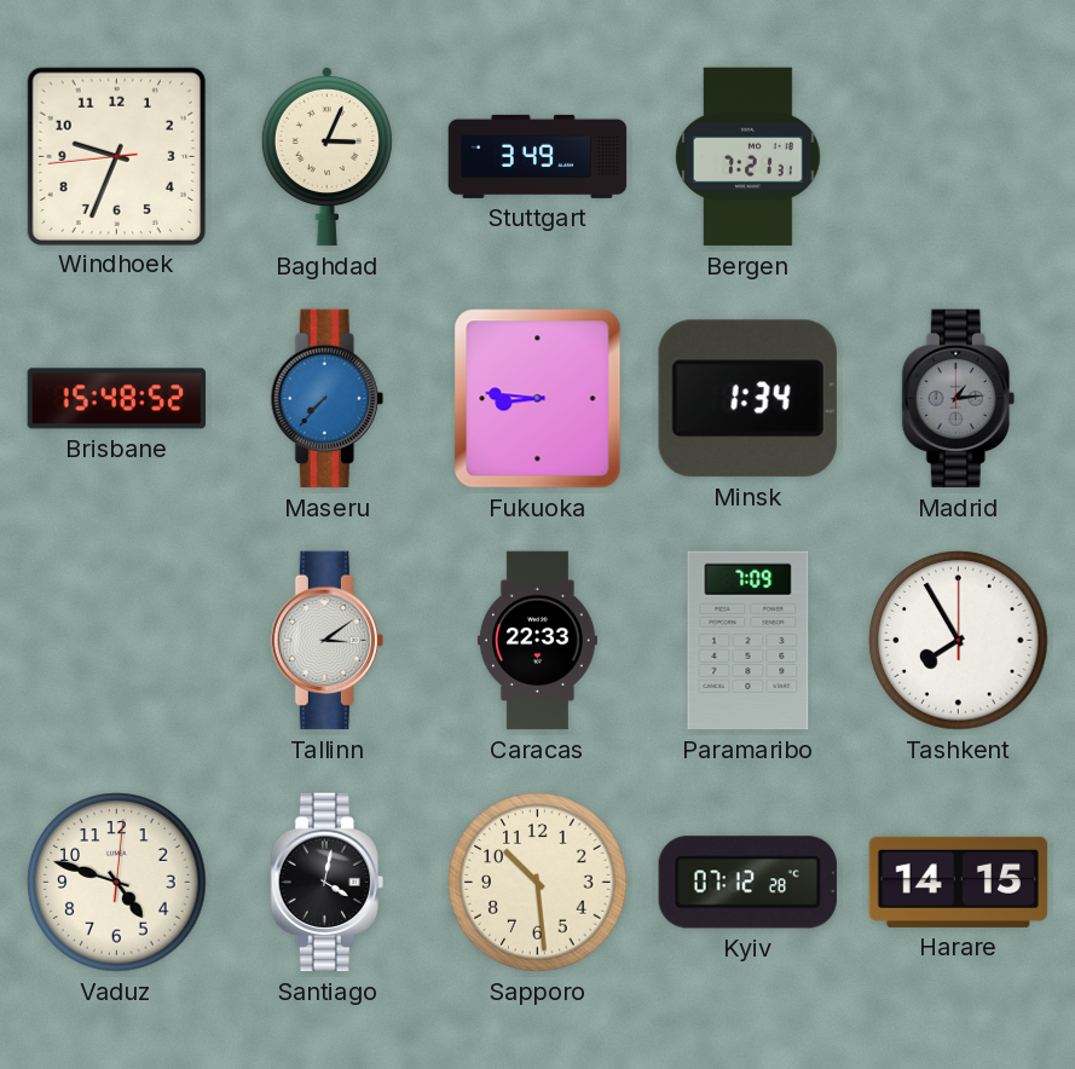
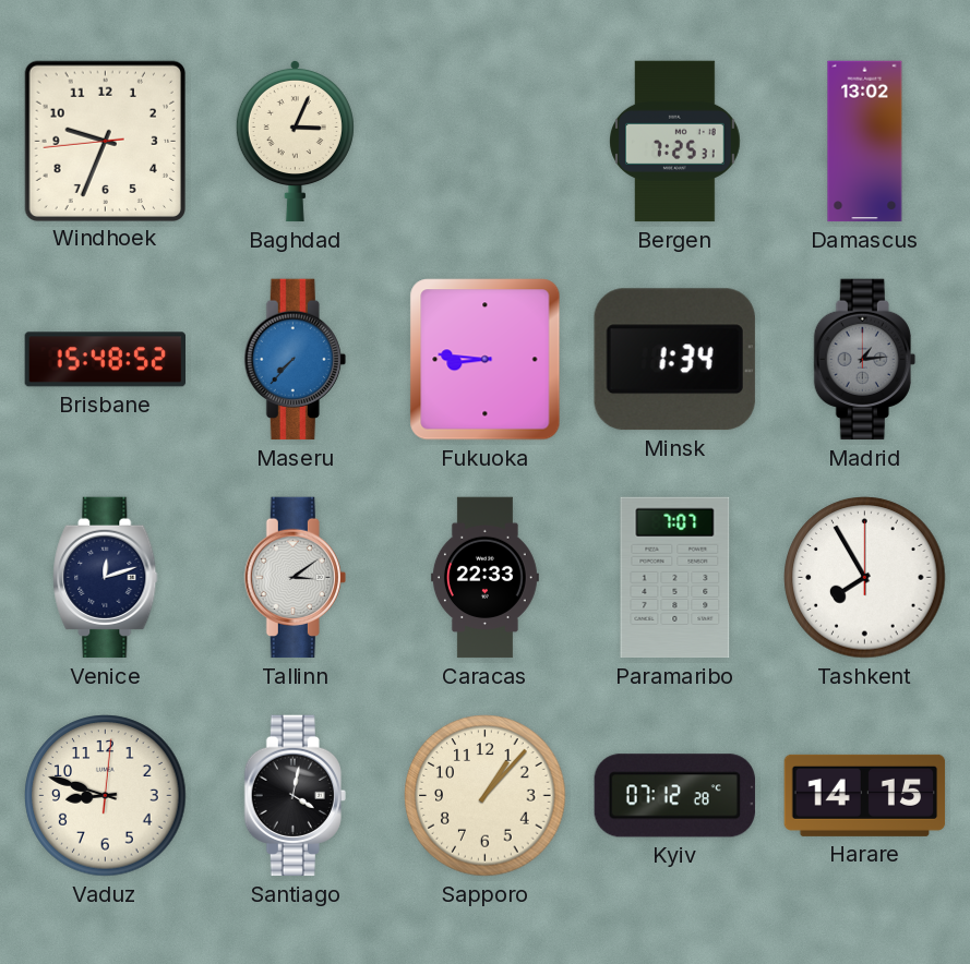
Stuttgart: 3:49 -> none
Bergen: 7:21 -> 7:25
Damascus: none -> 13:02
Venice: none -> 12:12
Paramaribo: 7:09 -> 7:07
Vaduz: 4:48 -> 8:48
Sapporo: 10:29 -> 1:07
